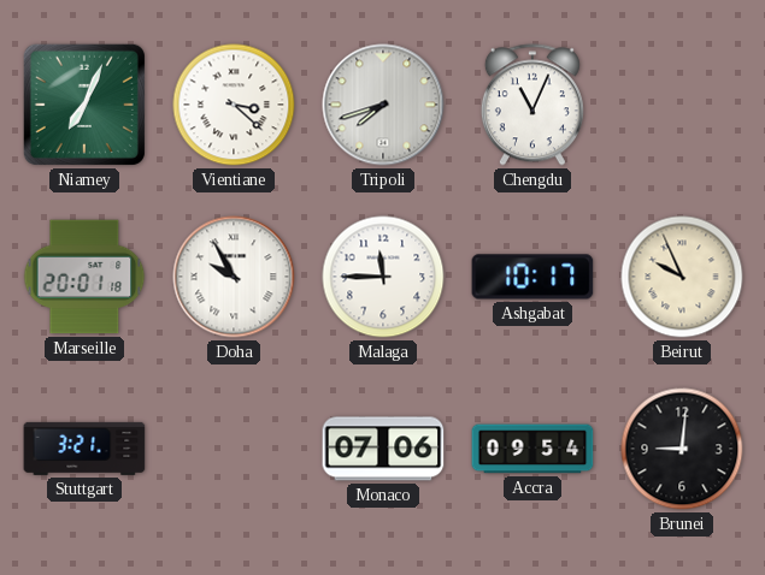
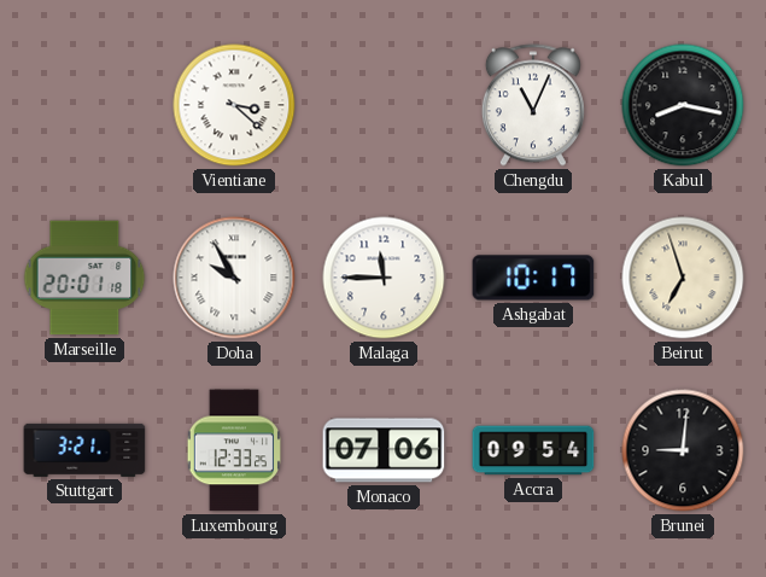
Niamey: 7:04 -> none
Tripoli: 7:42 -> none
Kabul: none -> 8:17
Beirut: 9:56 -> 6:57
Luxembourg: none -> 12:33
